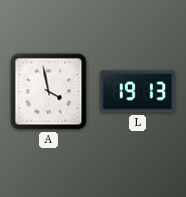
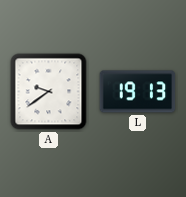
A: 3:58 -> 9:39
